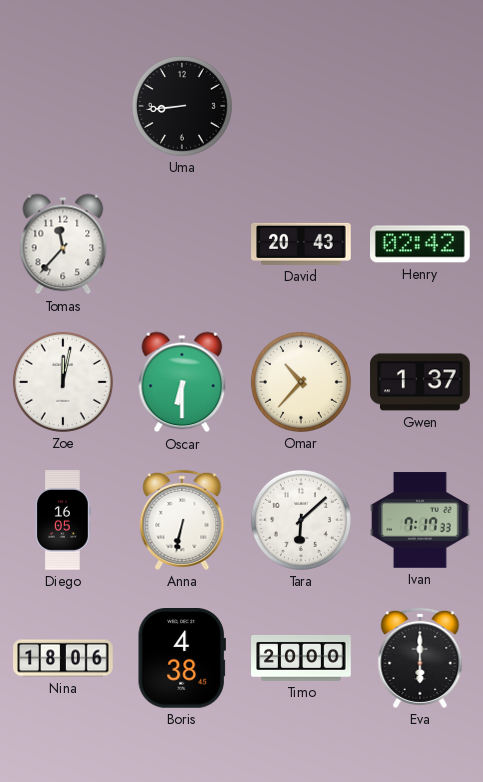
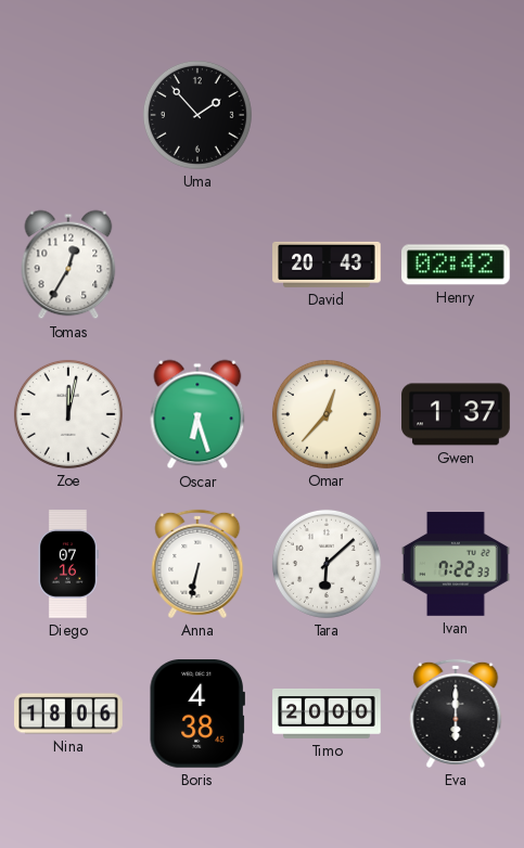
Uma: 8:44 -> 1:53
Tomas: 11:37 -> 12:35
Oscar: 6:30 -> 6:27
Omar: 10:37 -> 12:37
Diego: 16:05 -> 07:16
Ivan: 7:17 -> 7:22
